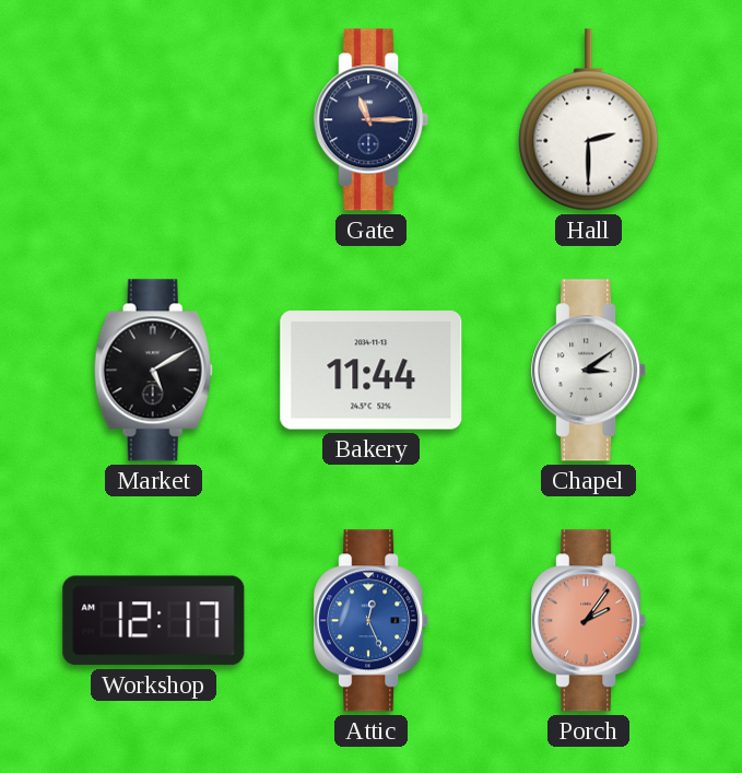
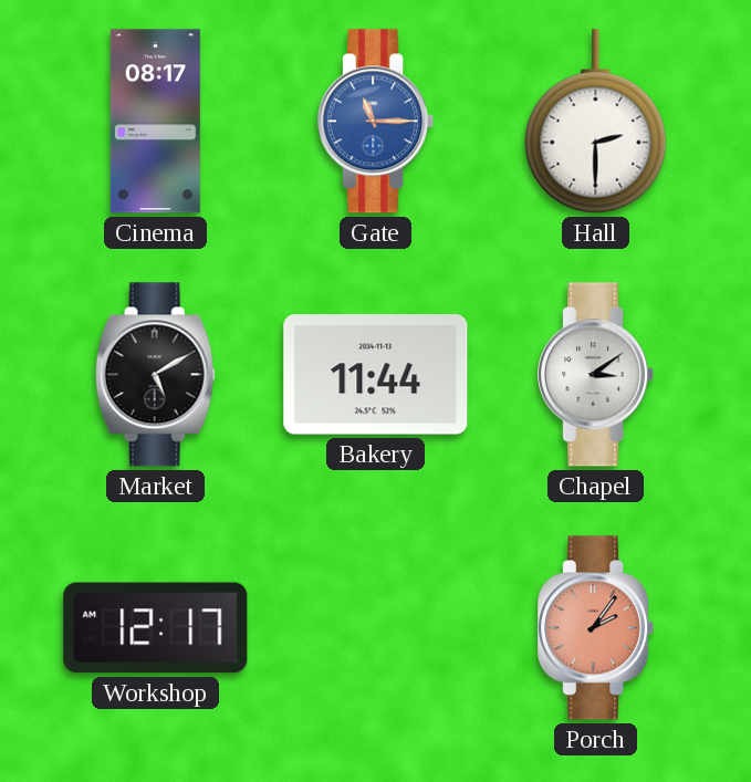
Cinema: none -> 08:17
Gate dial: navy -> blue
Attic: 12:26 -> none
